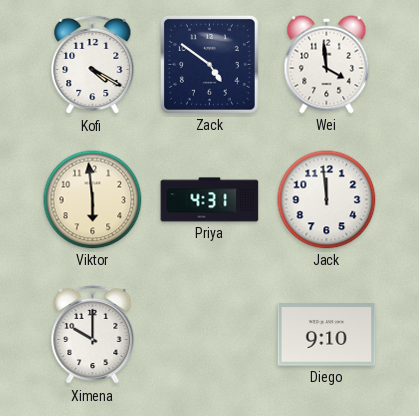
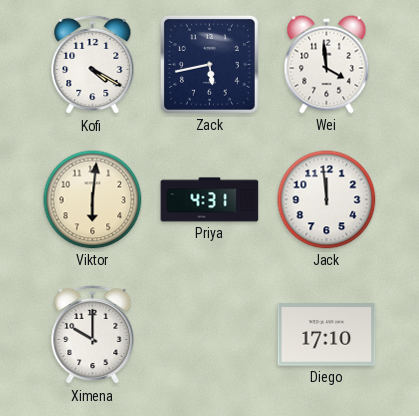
Zack: 4:51 -> 5:43
Viktor: 5:59 -> 6:01
Diego: 9:10 -> 17:10
